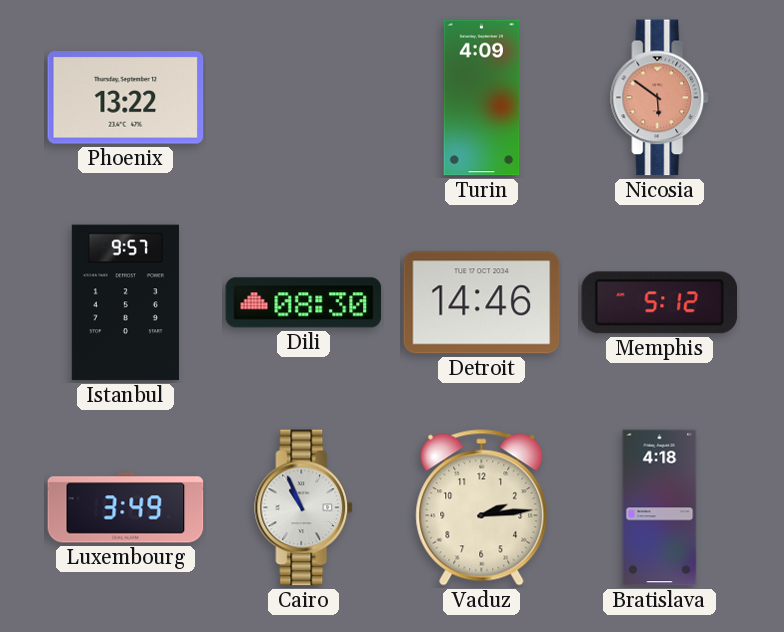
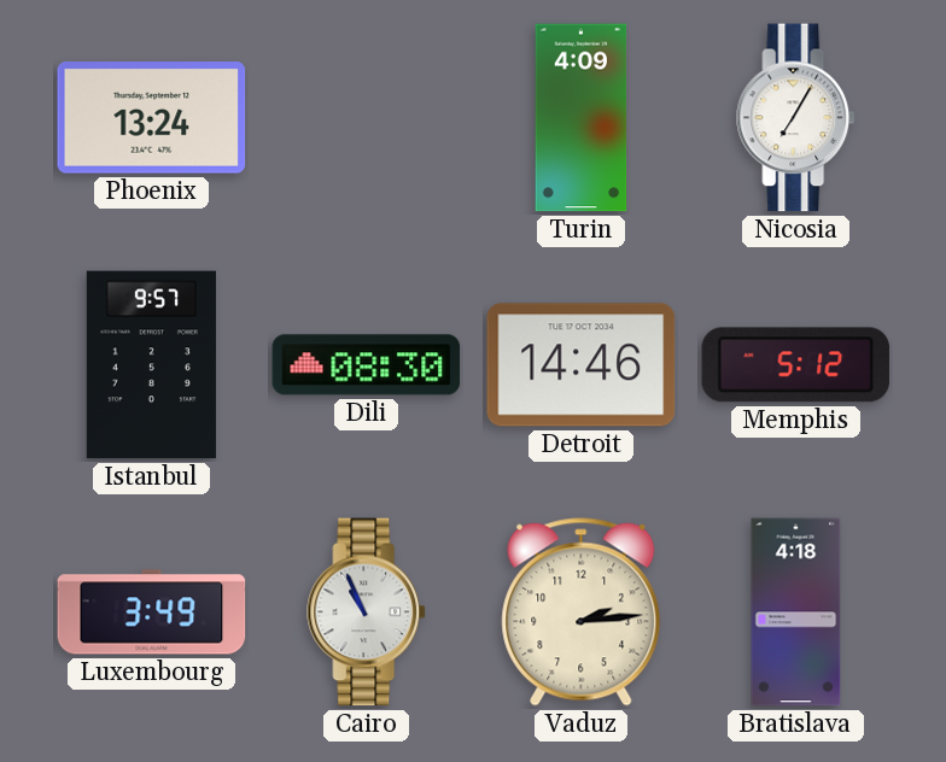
Phoenix: 13:22 -> 13:24
Nicosia: 5:51 -> 7:05
Nicosia dial: salmon -> white
